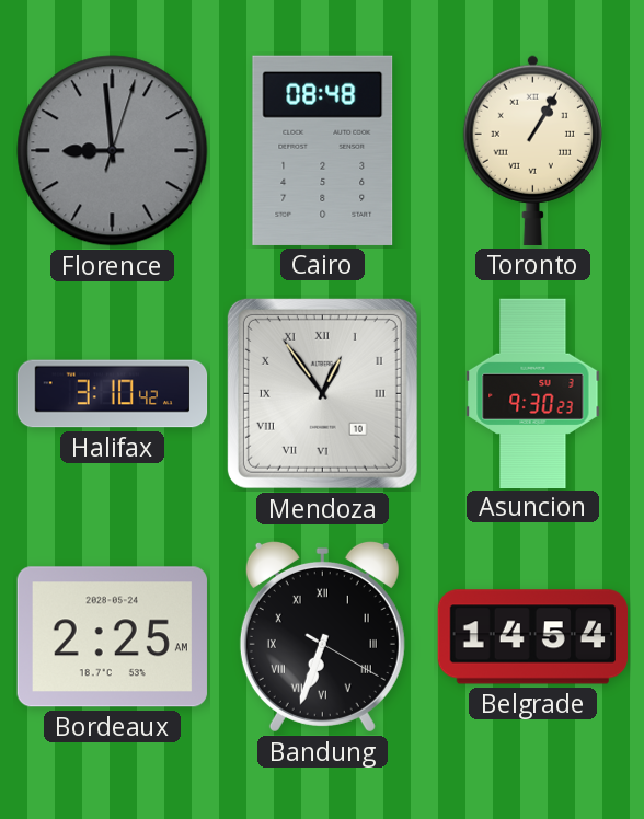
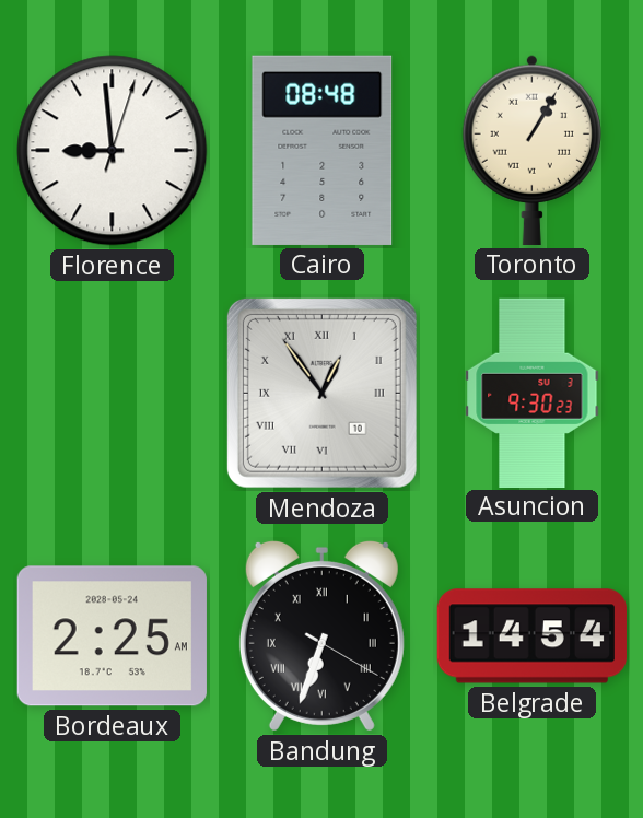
Florence dial: grey -> white
Halifax: 3:10 -> none
